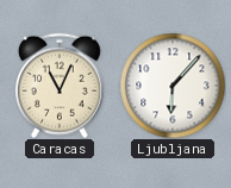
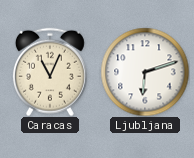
Ljubljana: 6:07 -> 6:12
